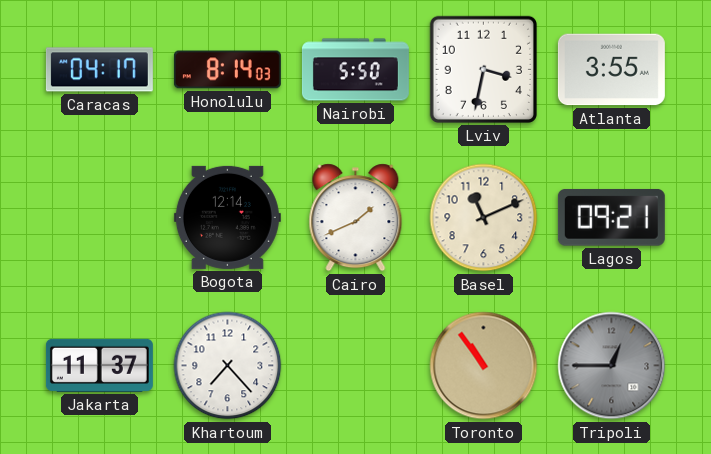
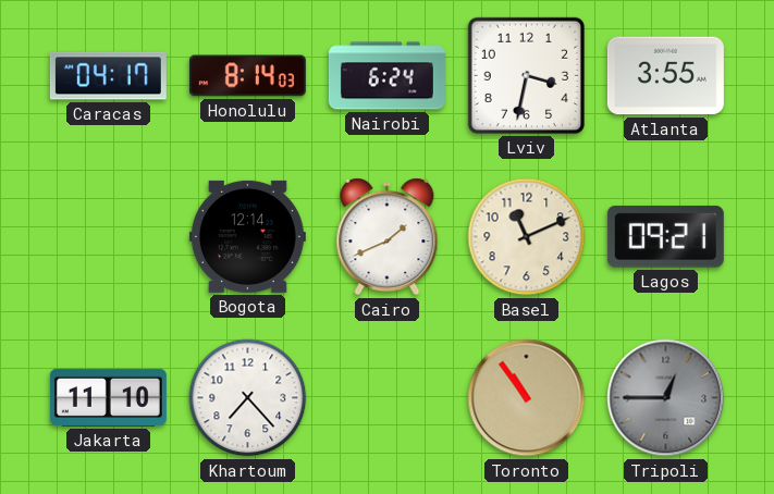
Nairobi: 5:50 -> 6:24
Jakarta: 11:37 -> 11:10
